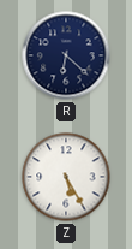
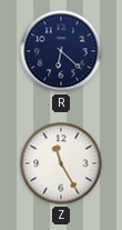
Z: 5:25 -> 11:25
